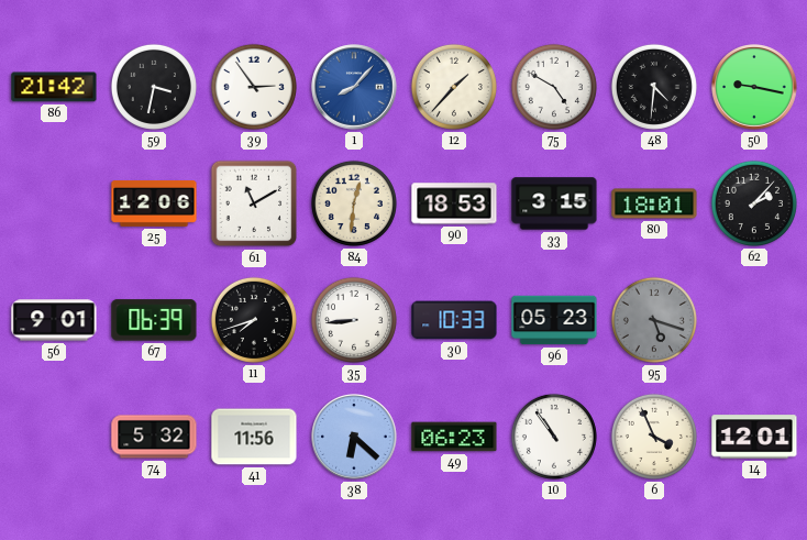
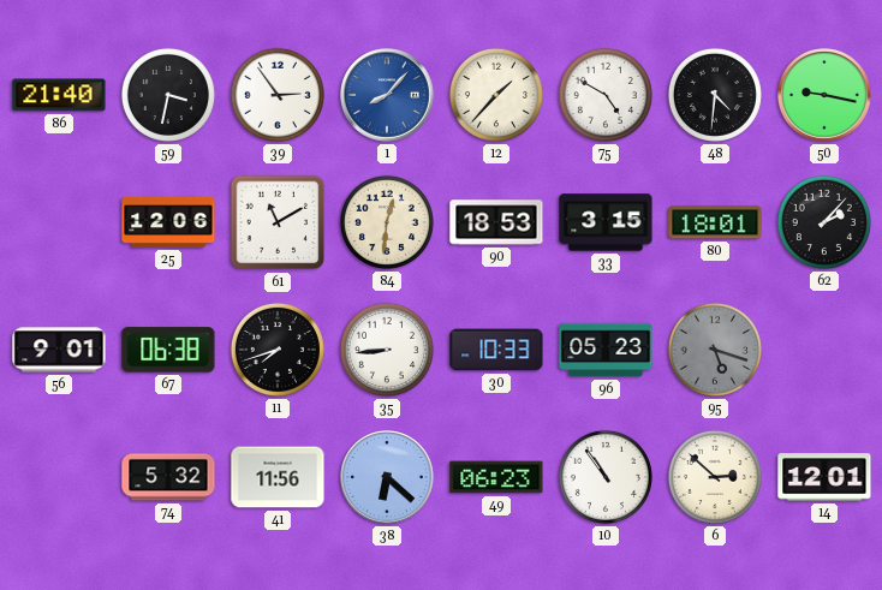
86: 21:42 -> 21:40
67: 06:39 -> 06:38
6: 3:56 -> 2:52
